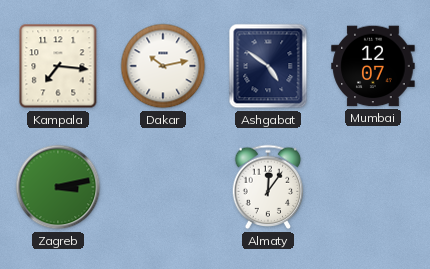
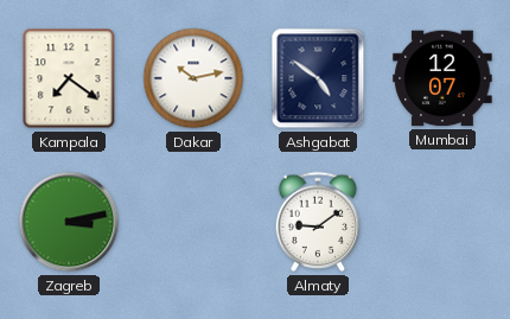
Kampala: 7:16 -> 7:21
Almaty: 12:06 -> 9:09
